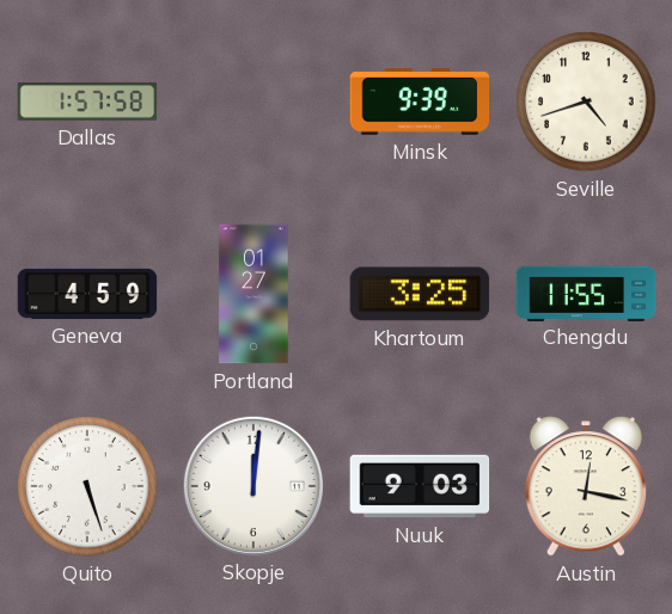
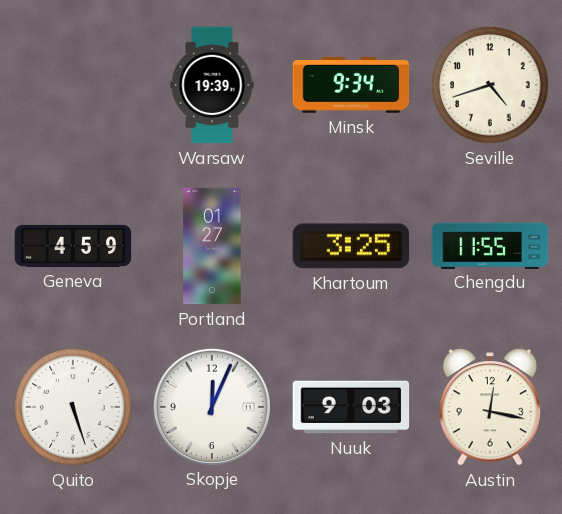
Dallas: 1:57 -> none
Warsaw: none -> 19:39
Minsk: 9:39 -> 9:34
Skopje: 12:01 -> 12:04
